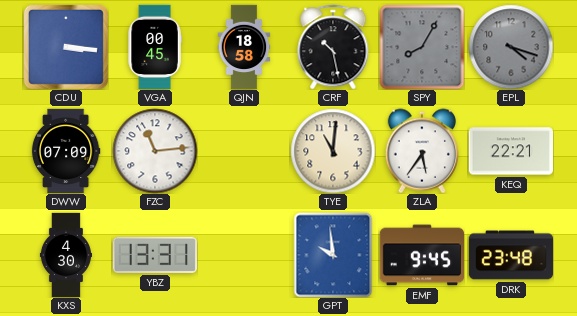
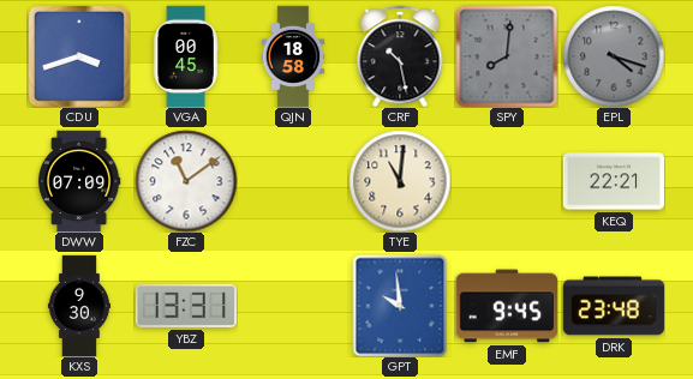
CDU: 3:16 -> 3:42
SPY: 8:05 -> 8:01
FZC: 11:14 -> 11:09
ZLA: 5:36 -> none
KXS: 4:30 -> 9:30
